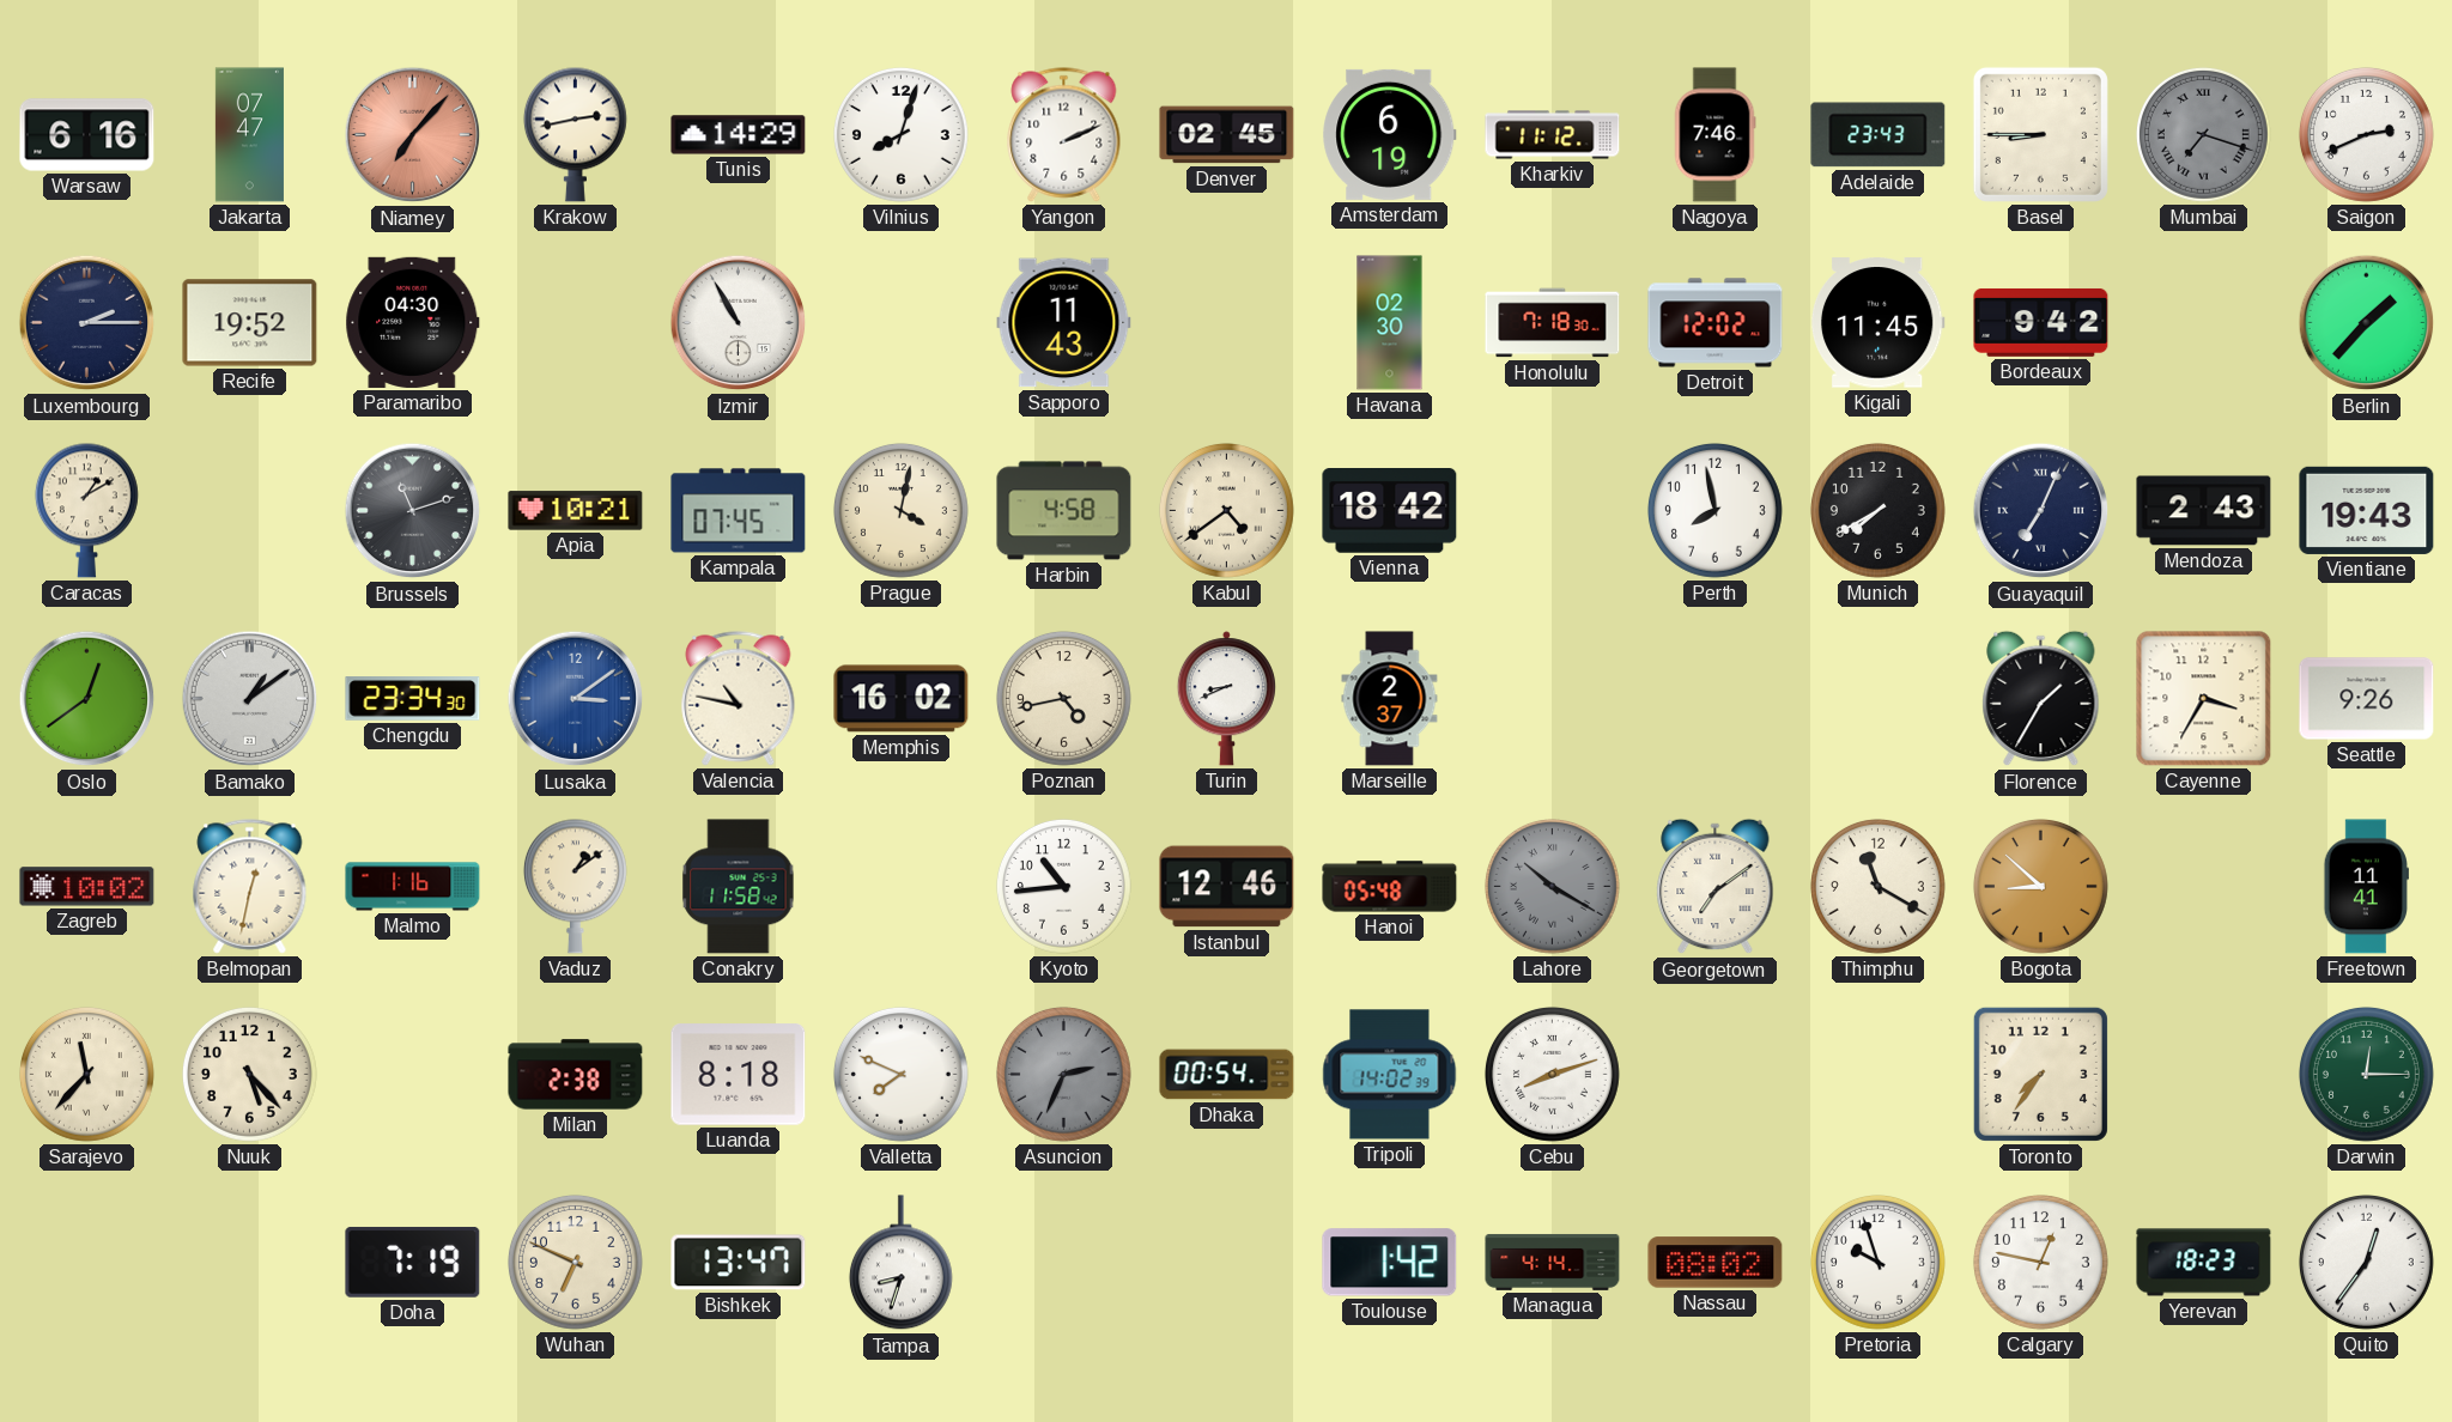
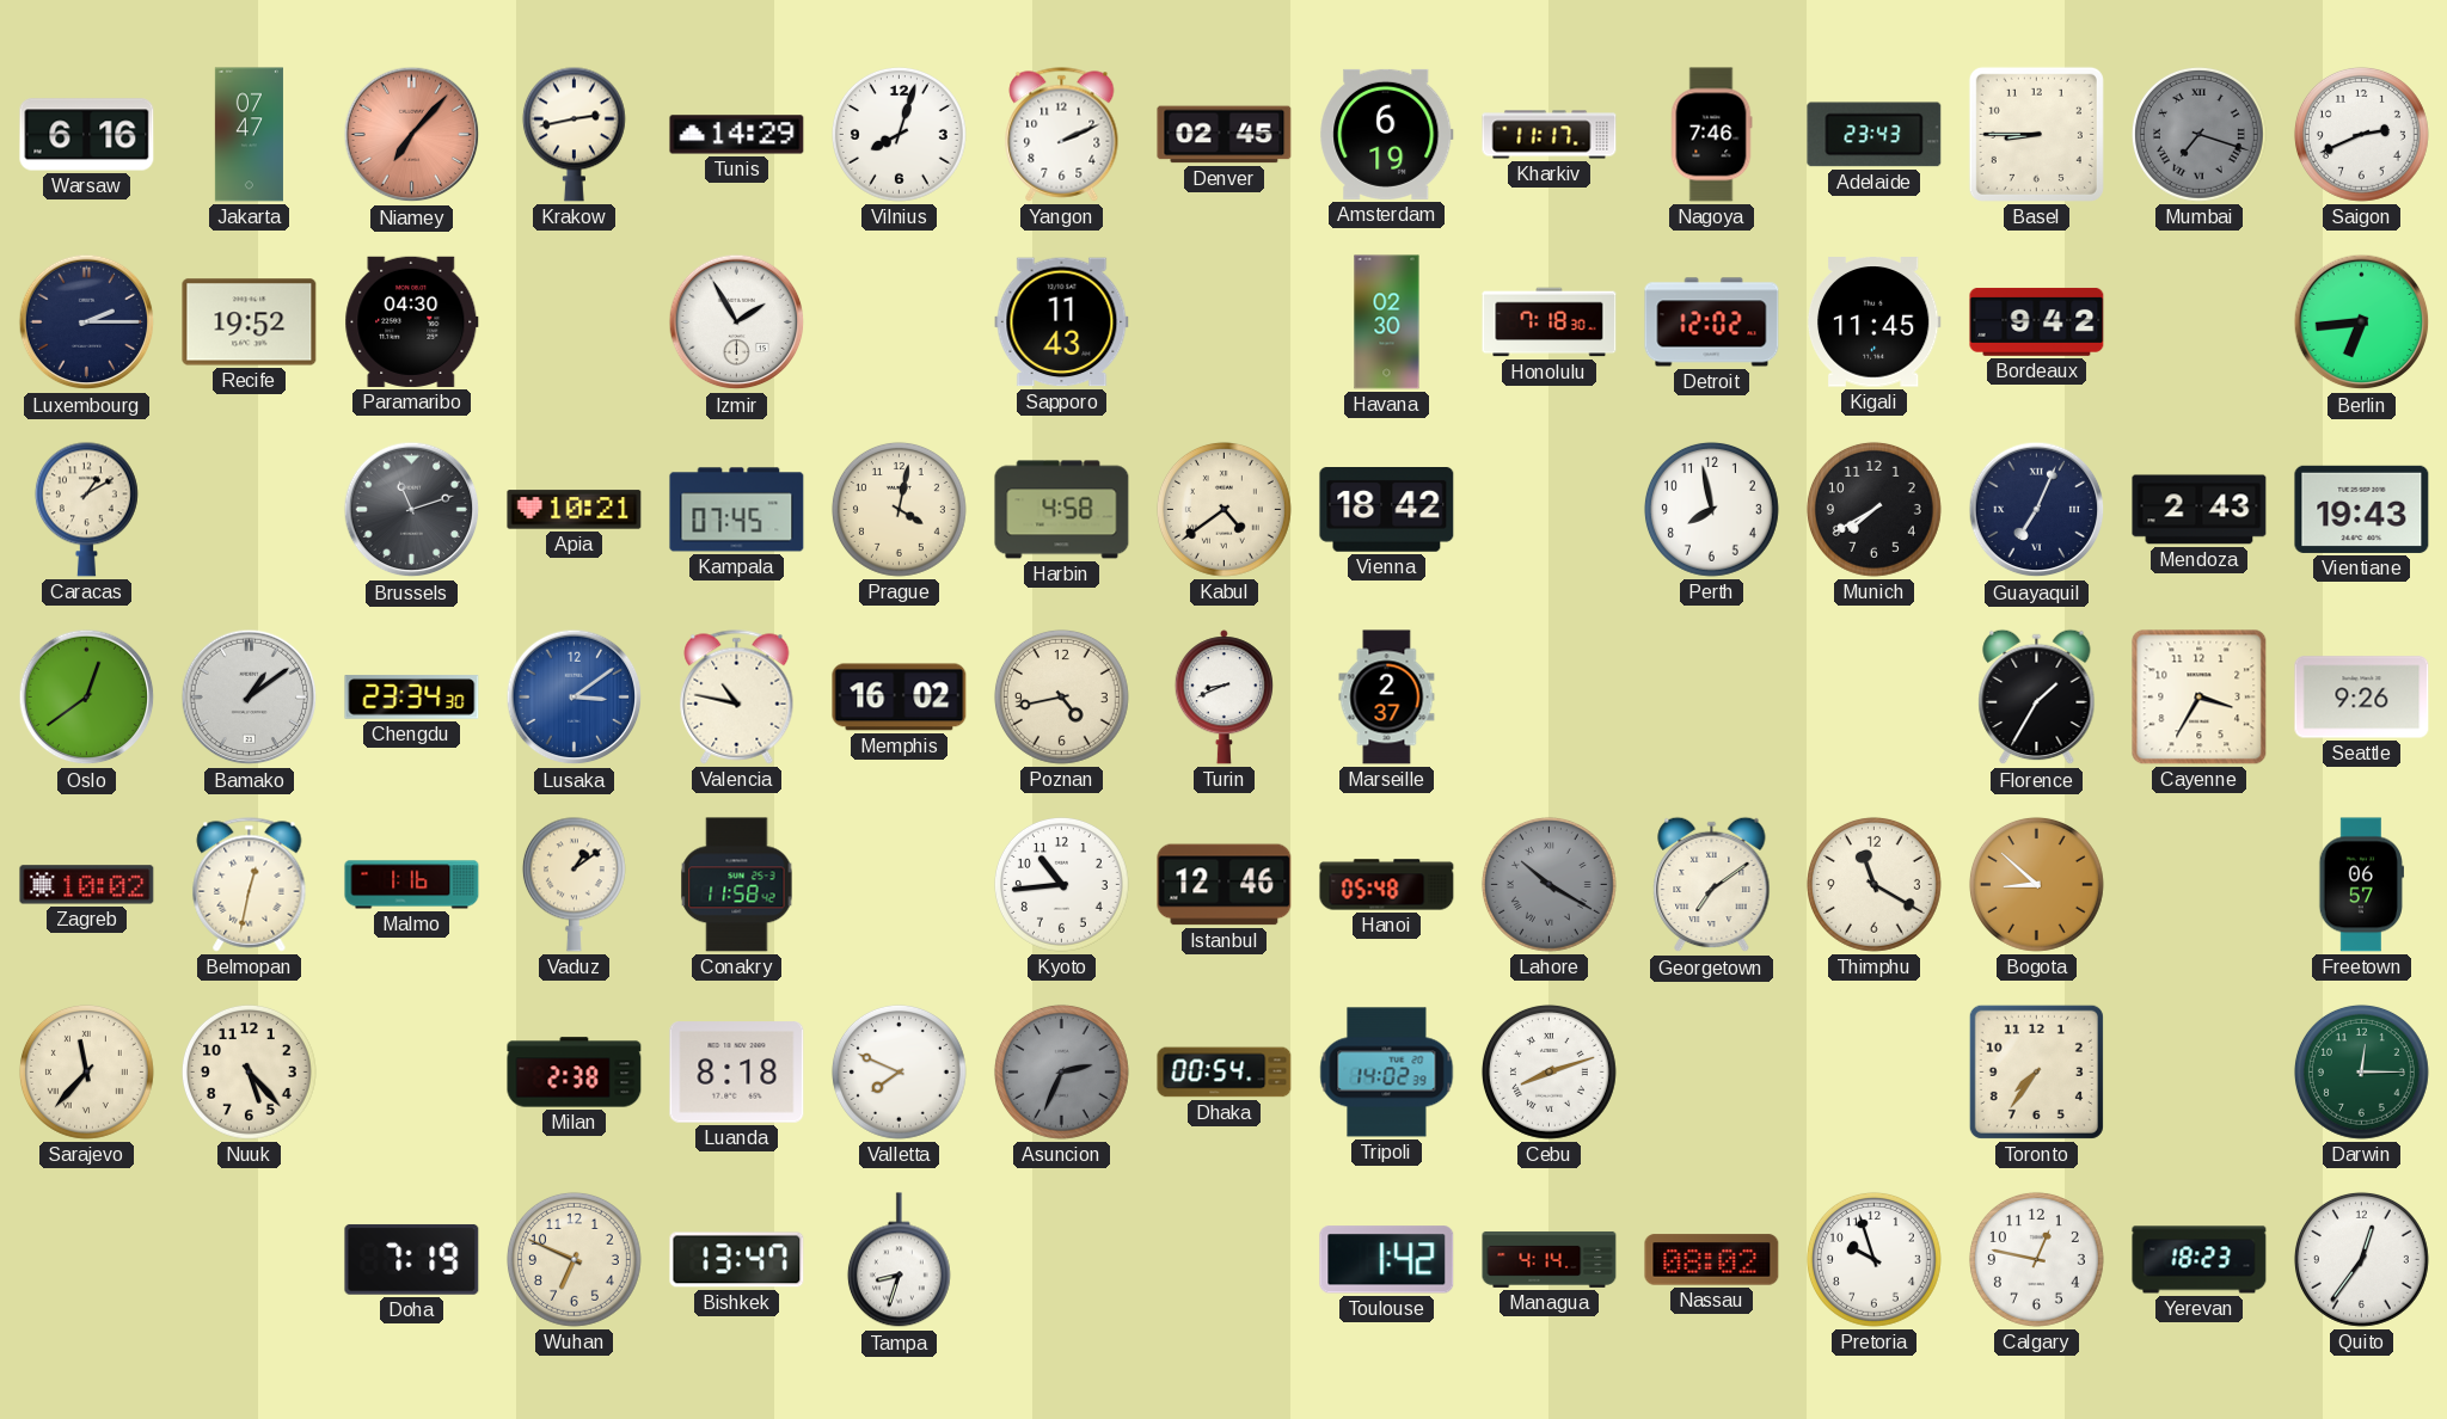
Kharkiv: 11:12 -> 11:17
Izmir: 10:55 -> 1:55
Berlin: 1:37 -> 6:44
Freetown: 11:41 -> 06:57
